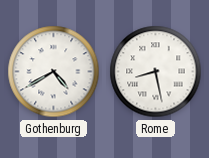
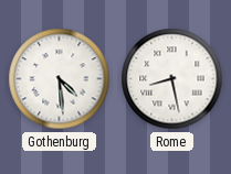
Gothenburg: 4:40 -> 4:29
